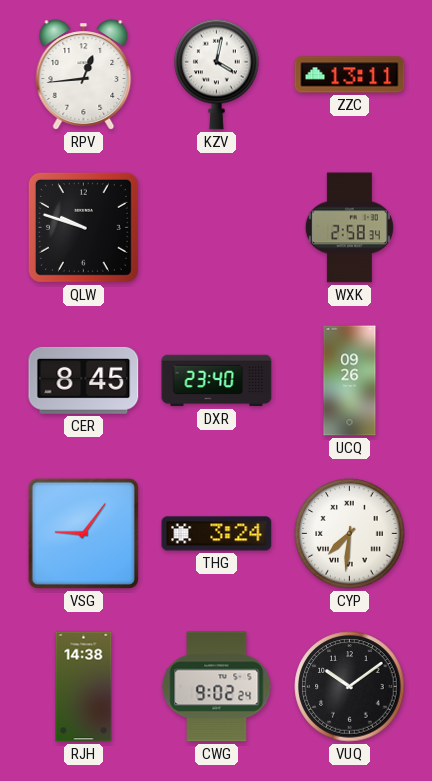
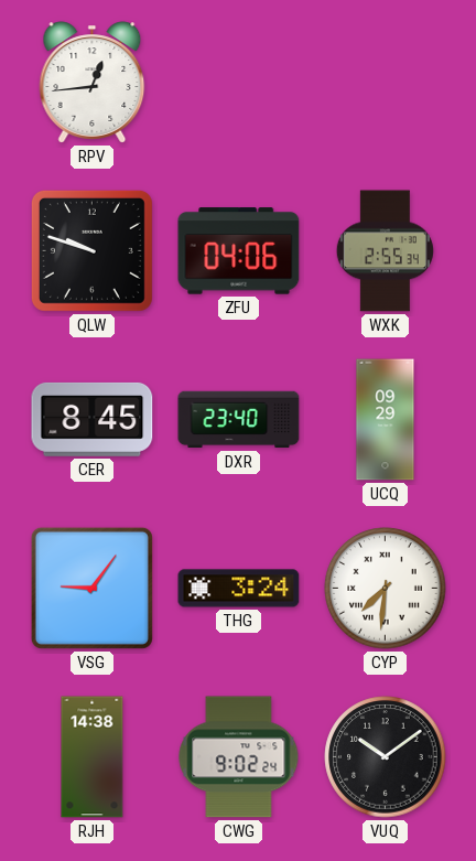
KZV: 4:02 -> none
ZZC: 13:11 -> none
ZFU: none -> 04:06
WXK: 2:58 -> 2:55
UCQ: 09:26 -> 09:29
